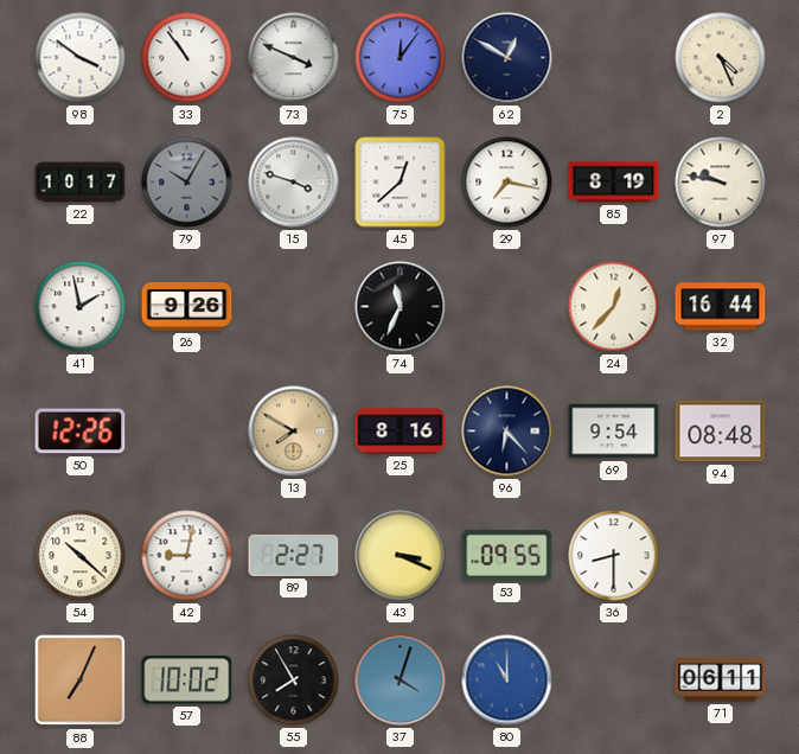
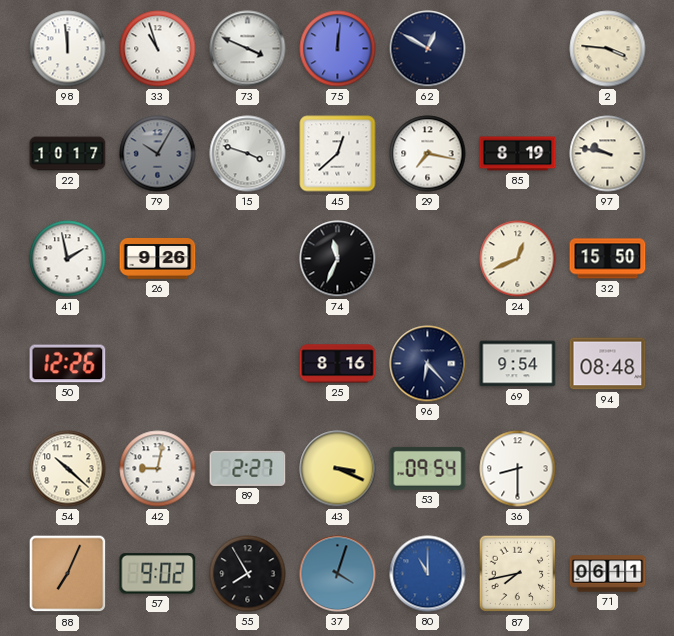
98: 3:51 -> 11:59
33: 10:54 -> 10:57
75: 12:06 -> 12:01
2: 4:26 -> 3:46
24: 12:37 -> 12:41
32: 16:44 -> 15:50
13: 7:50 -> none
53: 09:55 -> 09:54
57: 10:02 -> 9:02
87: none -> 7:43
